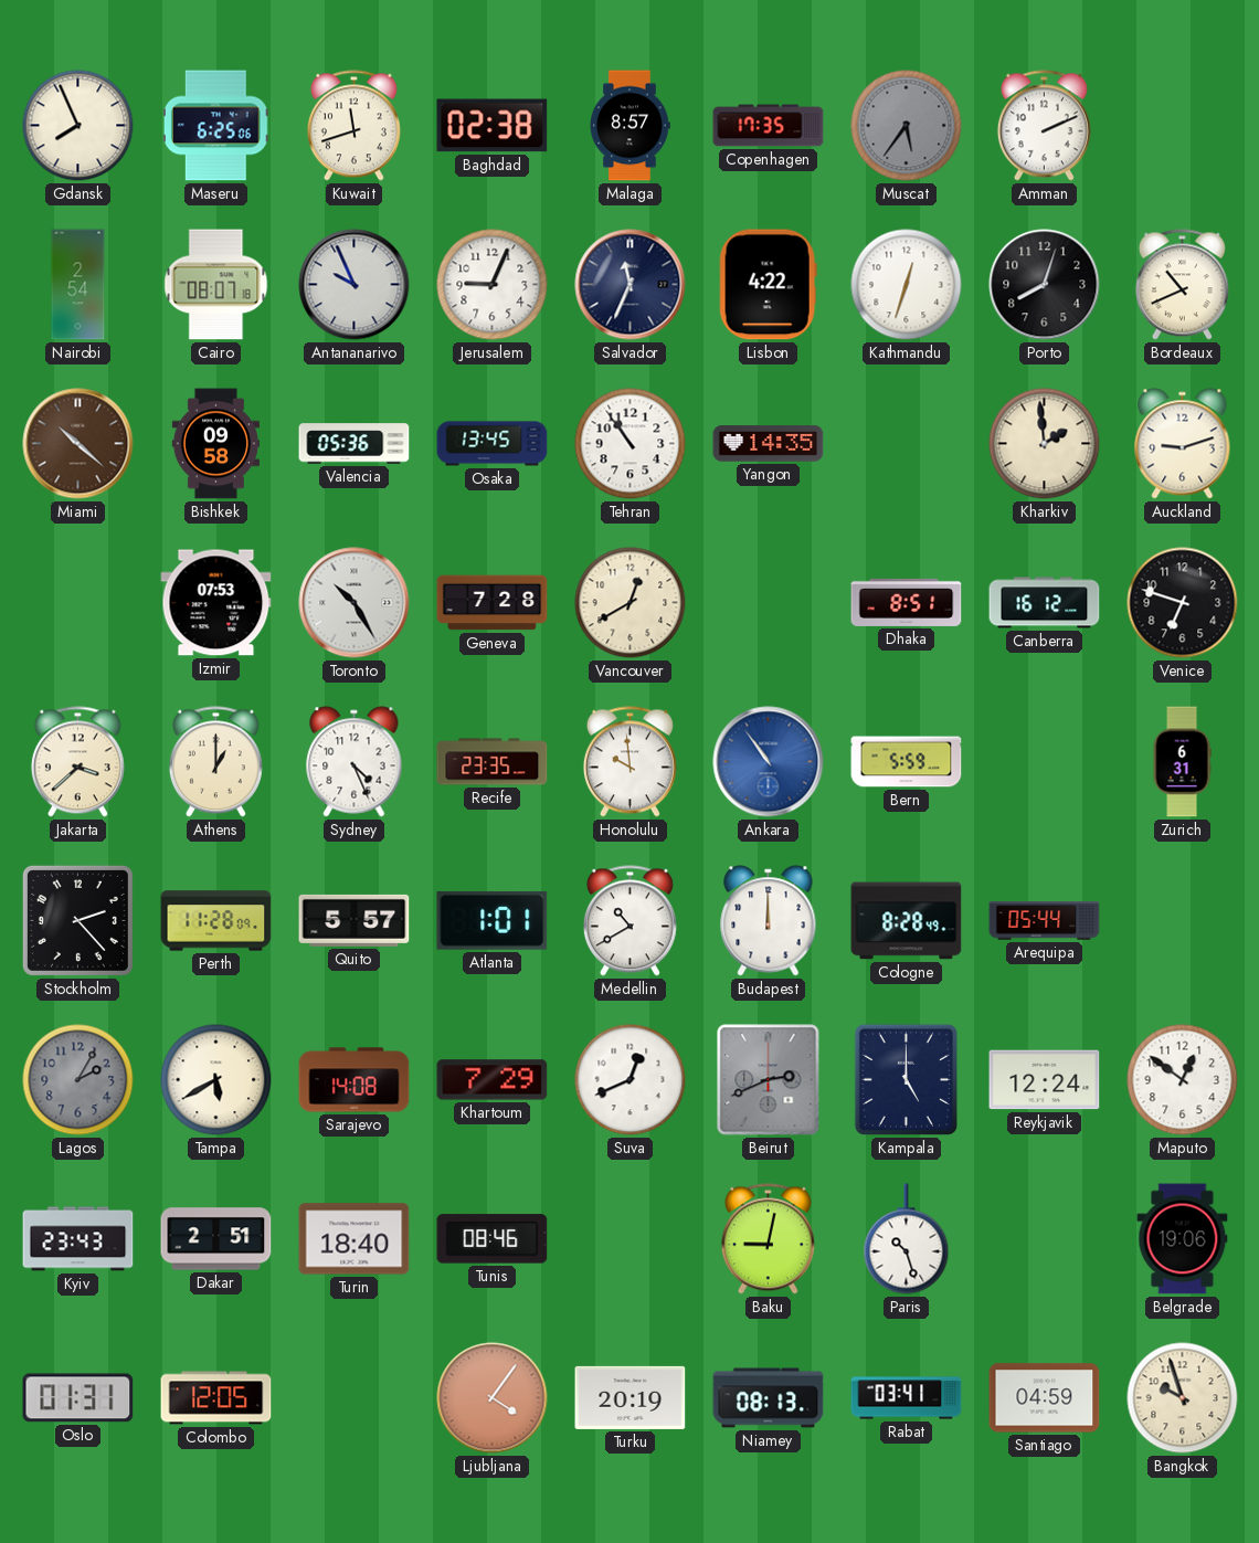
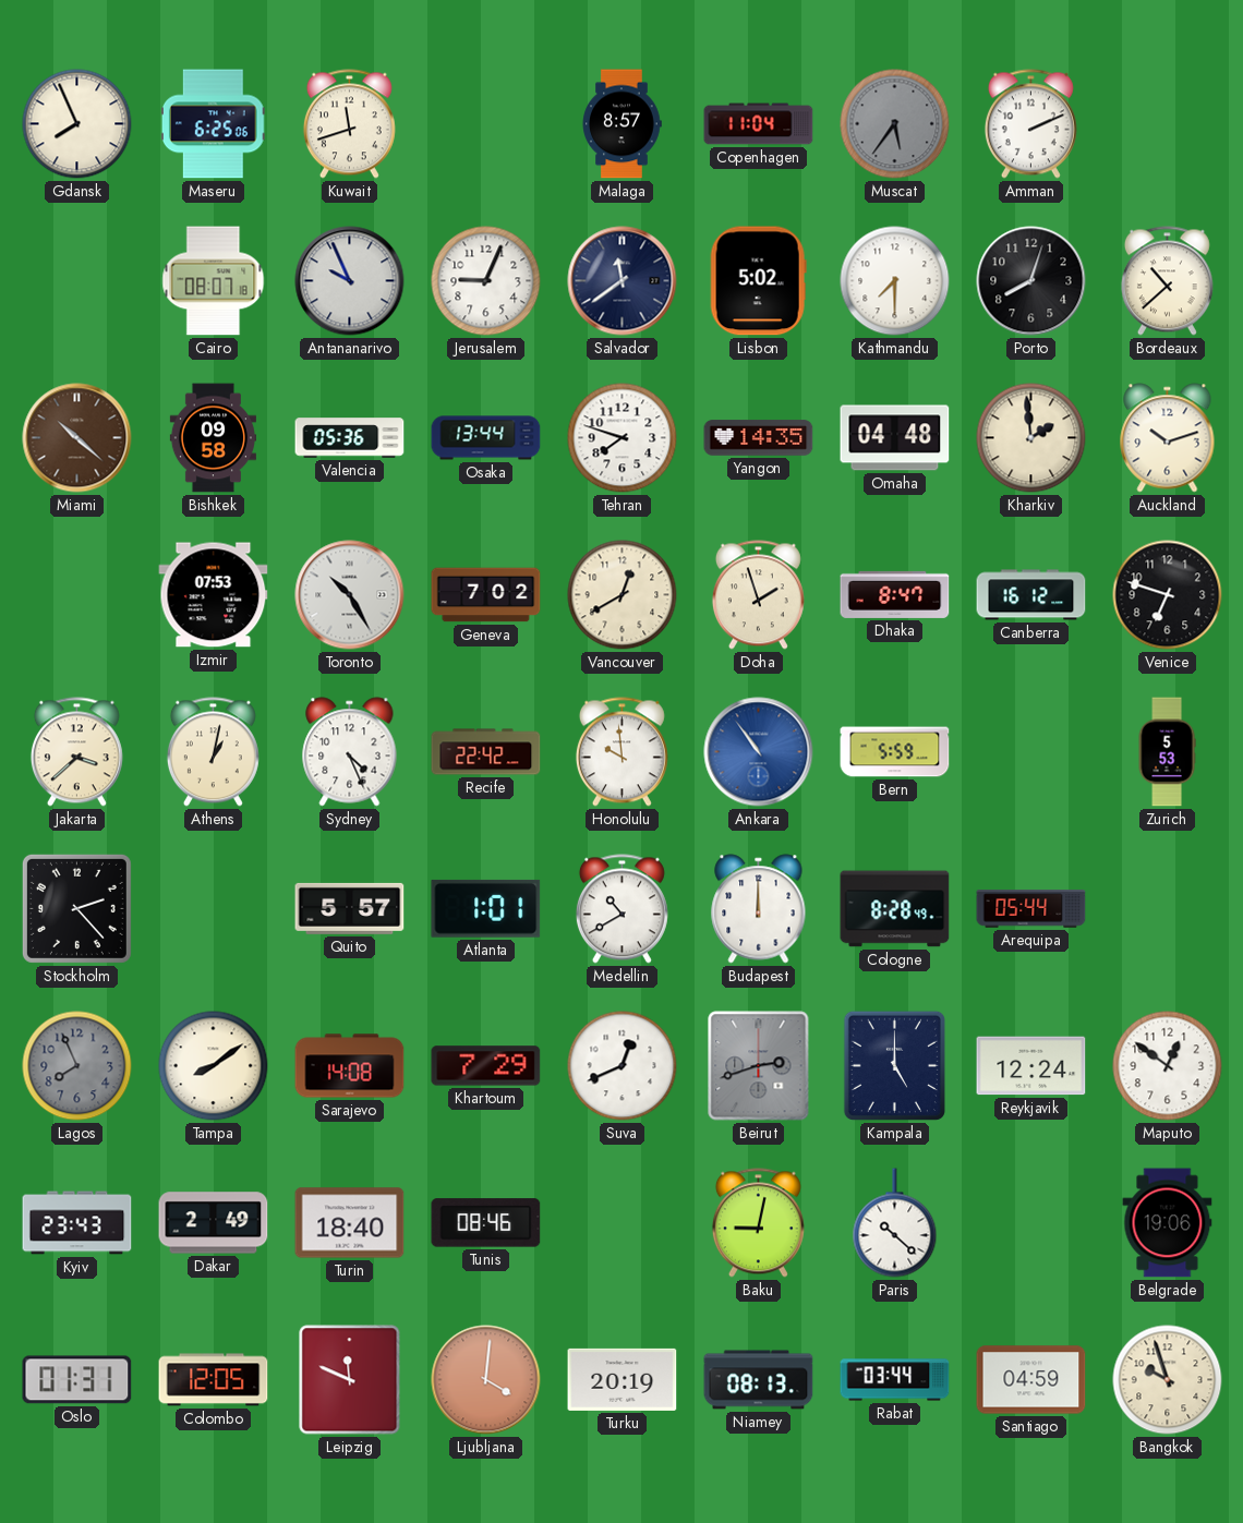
Baghdad: 02:38 -> none
Copenhagen: 17:35 -> 11:04
Nairobi: 2:54 -> none
Salvador: 11:34 -> 11:39
Lisbon: 4:22 -> 5:02
Kathmandu: 12:33 -> 7:30
Bordeaux: 10:41 -> 10:38
Osaka: 13:45 -> 13:44
Tehran: 10:54 -> 7:48
Omaha: none -> 04:48
Auckland: 9:12 -> 10:12
Geneva: 7:28 -> 7:02
Doha: none -> 1:57
Dhaka: 8:51 -> 8:47
Athens: 1:00 -> 1:02
Recife: 23:35 -> 22:42
Zurich: 6:31 -> 5:53
Perth: 11:28 -> none
Lagos: 2:05 -> 7:56
Tampa: 5:40 -> 8:09
Beirut: 2:41 -> 2:42
Dakar: 2:51 -> 2:49
Paris: 10:27 -> 10:22
Leipzig: none -> 11:49
Ljubljana: 4:06 -> 4:01
Rabat: 03:41 -> 03:44
